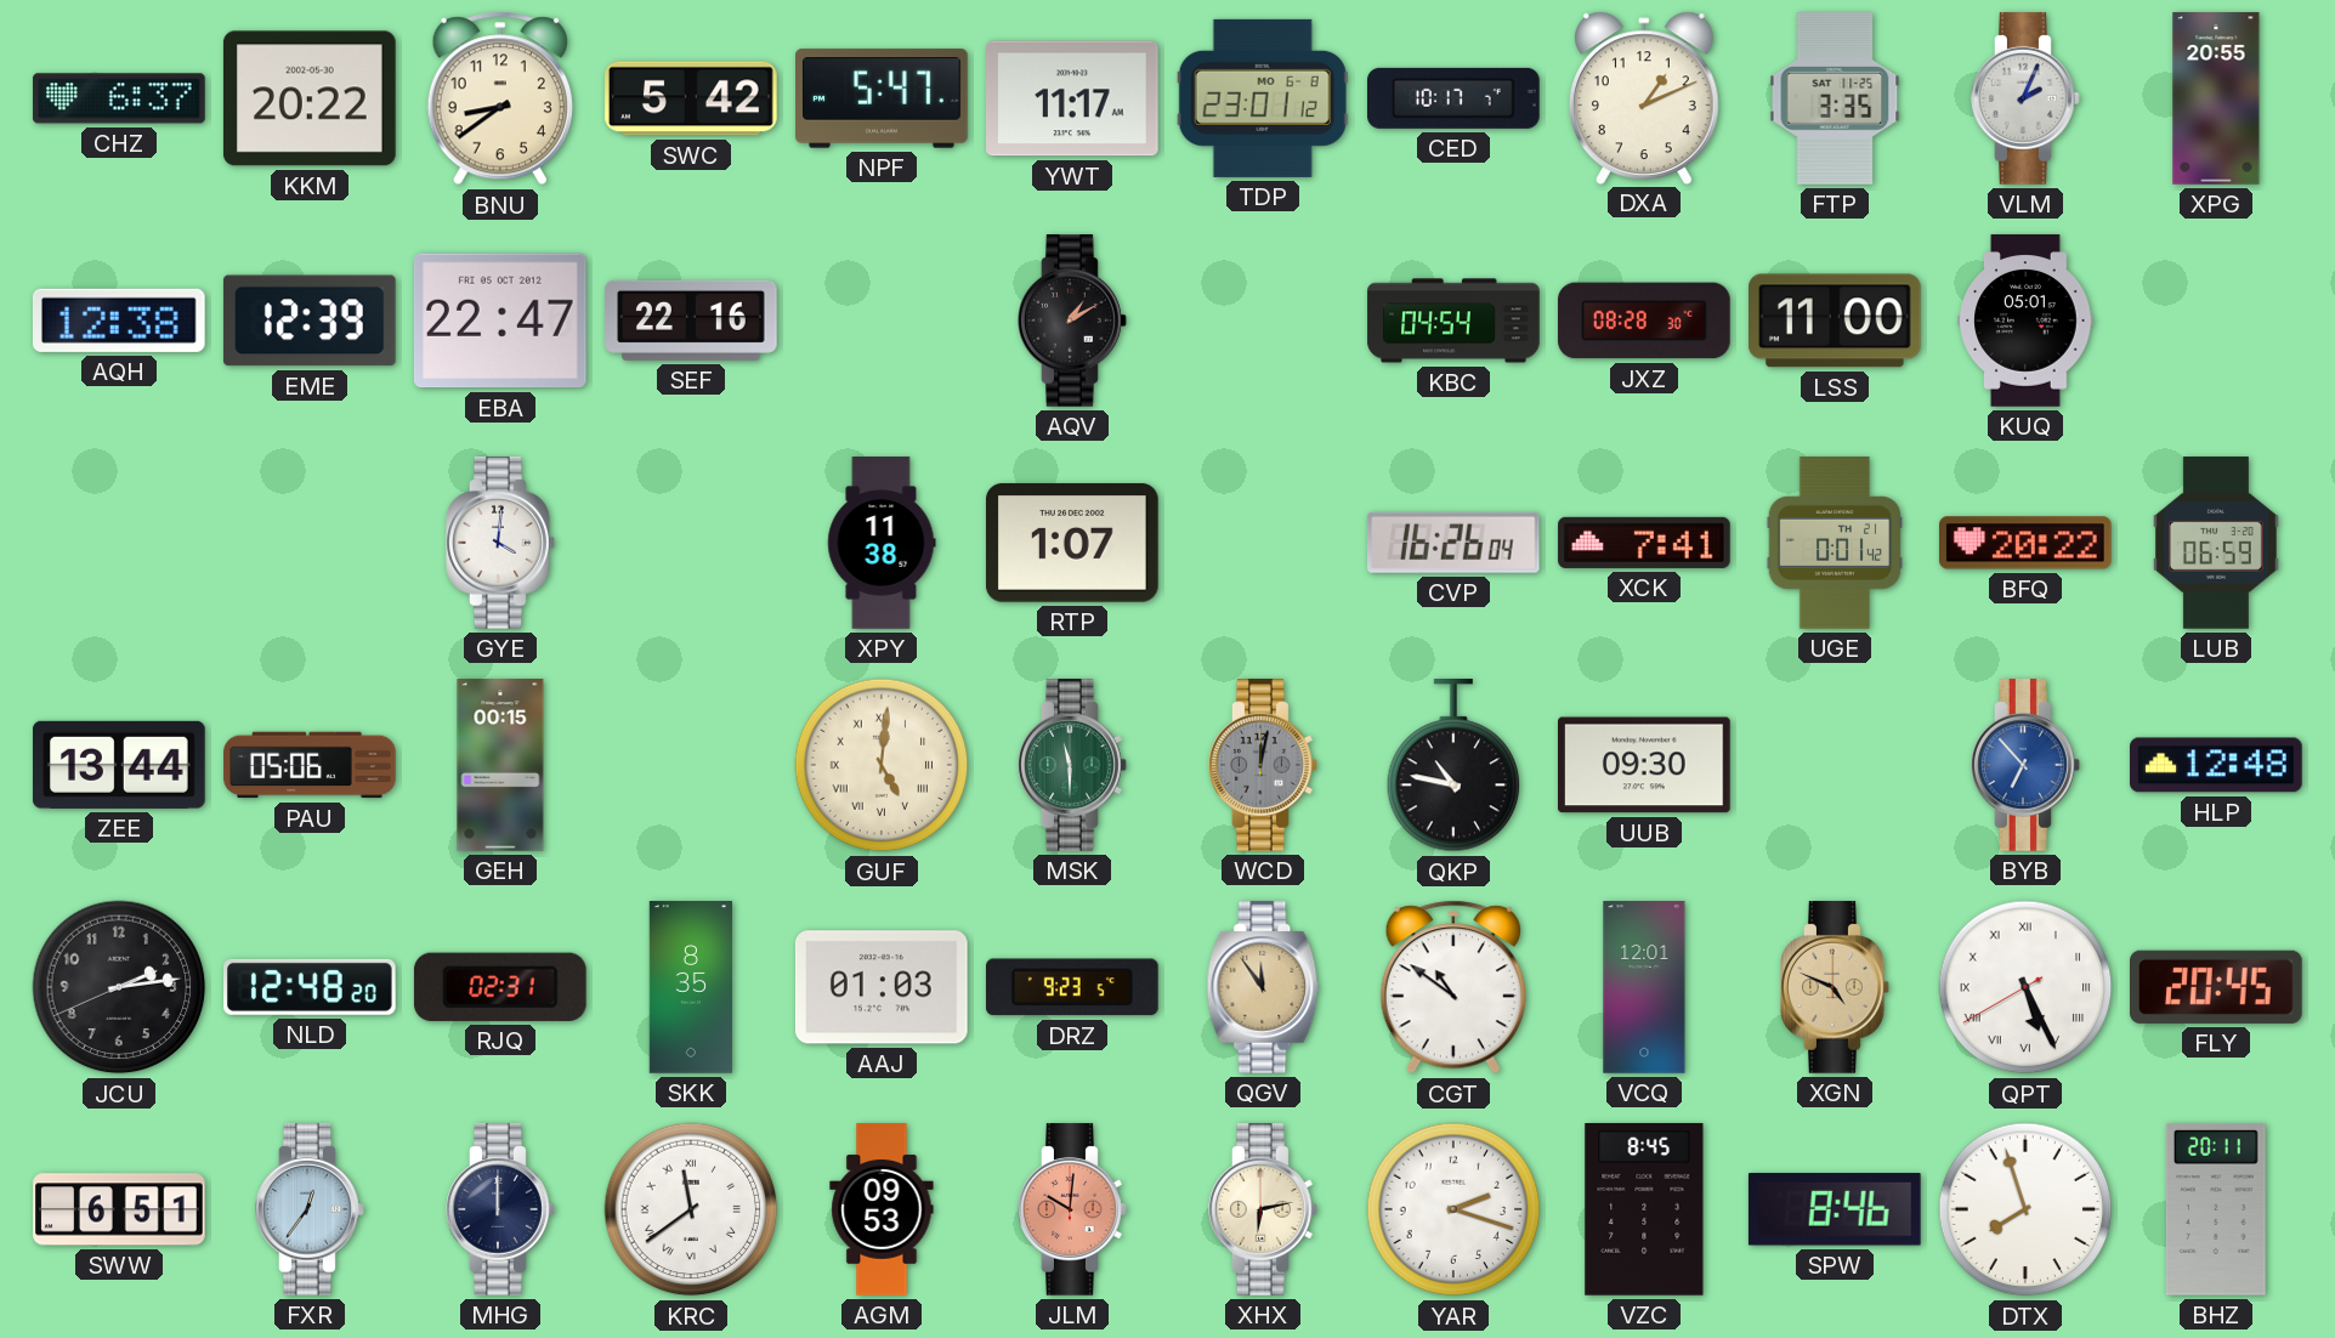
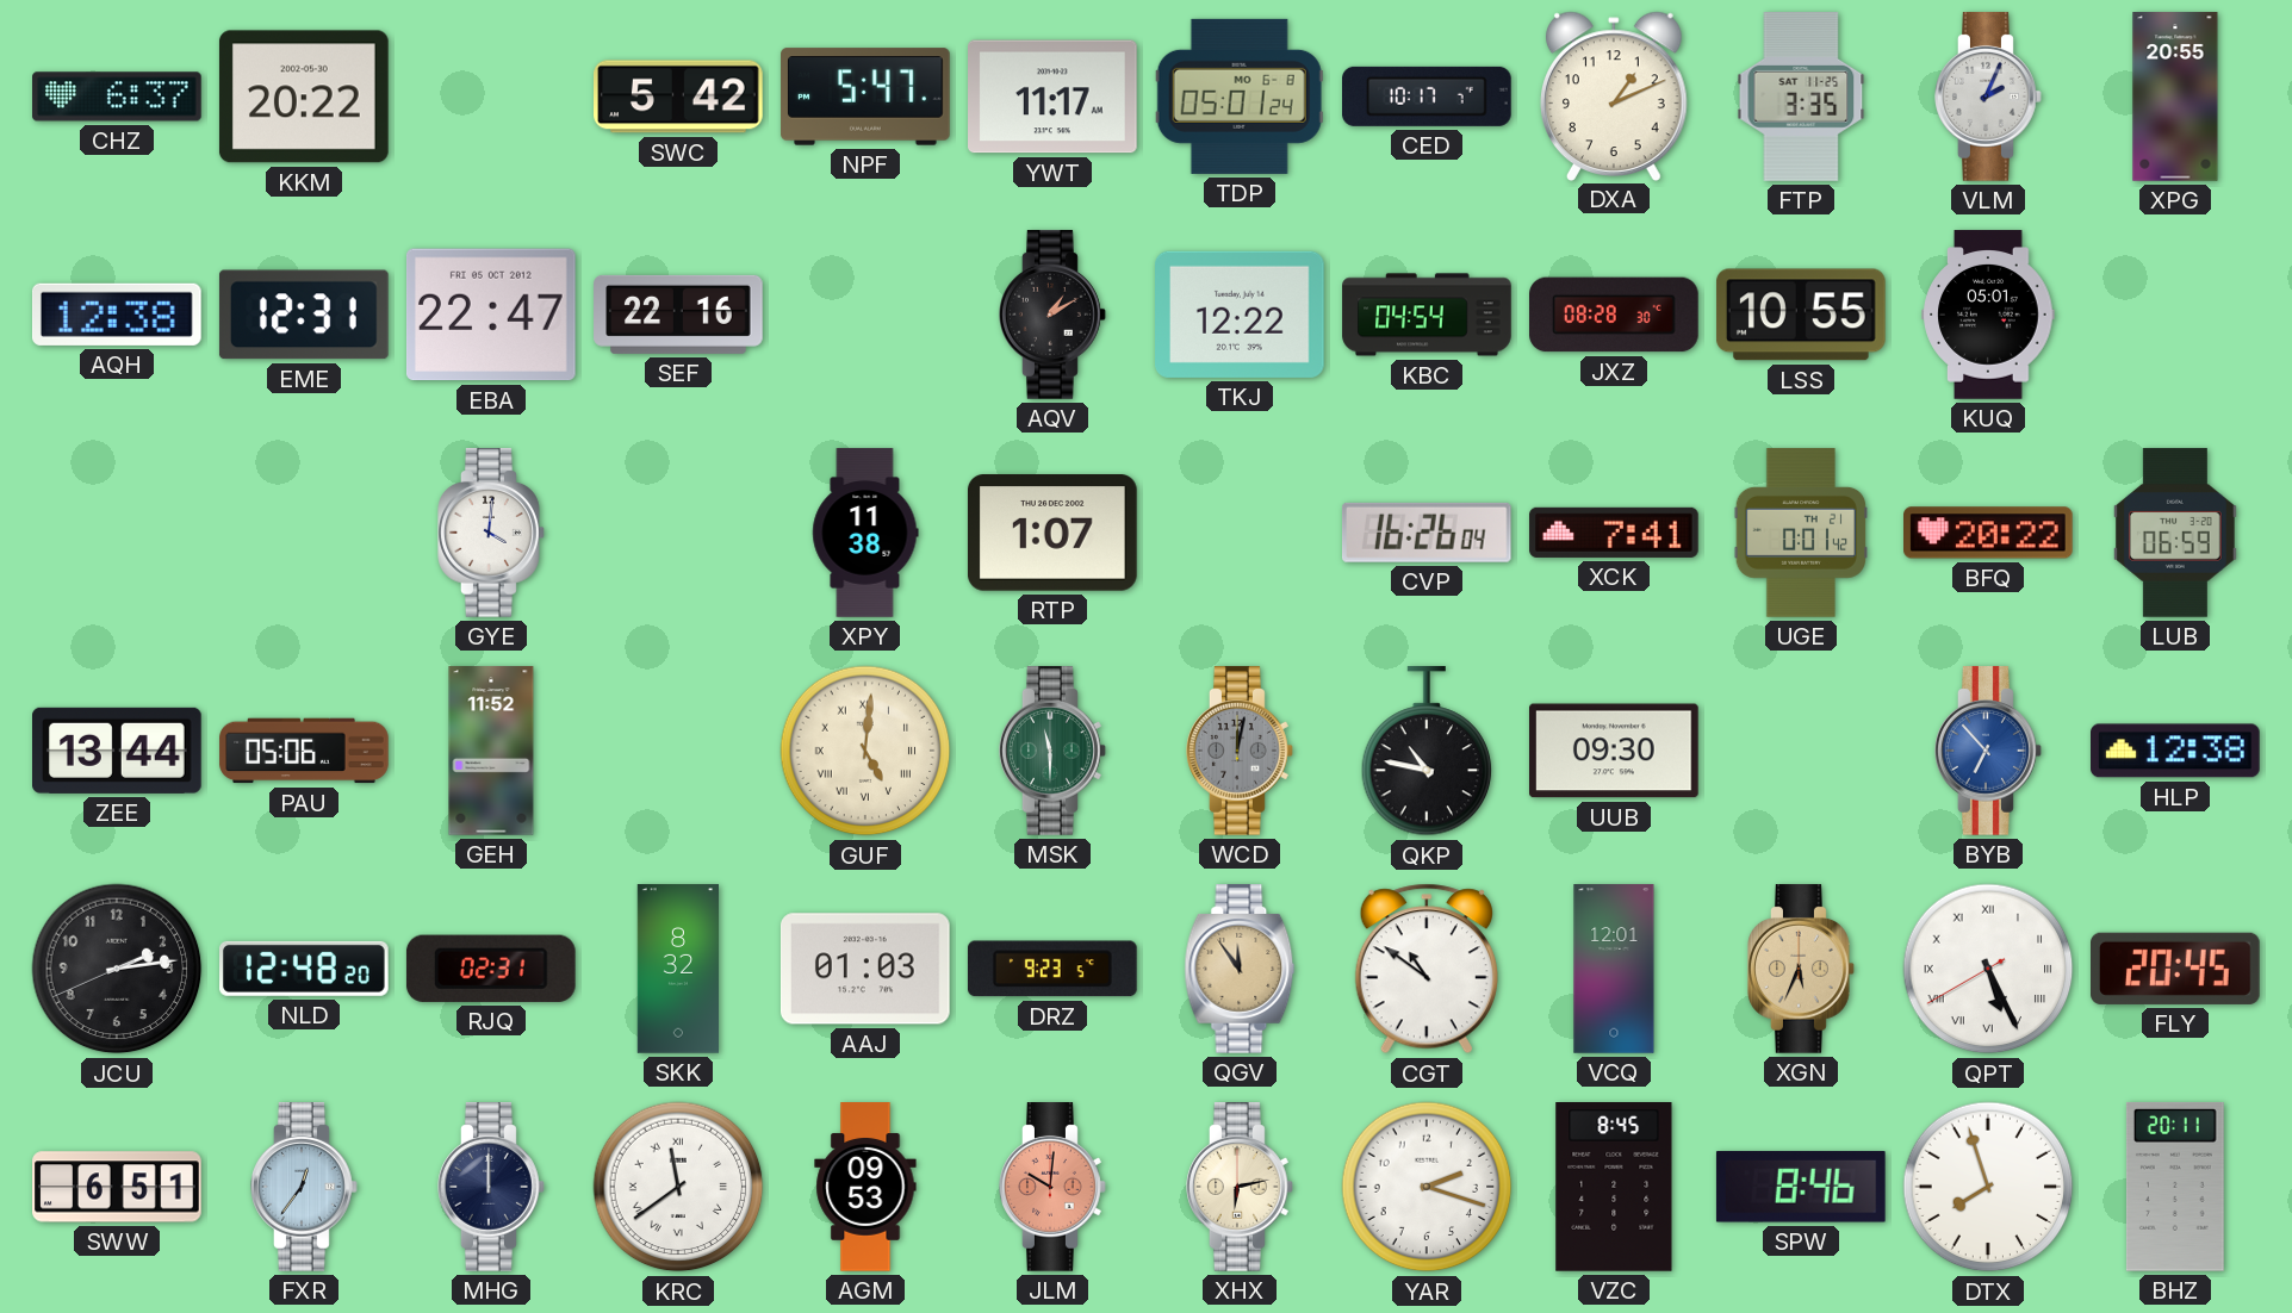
BNU: 8:39 -> none
TDP: 23:01 -> 05:01
EME: 12:39 -> 12:31
TKJ: none -> 12:22
LSS: 11:00 -> 10:55
GEH: 00:15 -> 11:52
HLP: 12:48 -> 12:38
SKK: 8:35 -> 8:32
XGN: 4:49 -> 5:34
